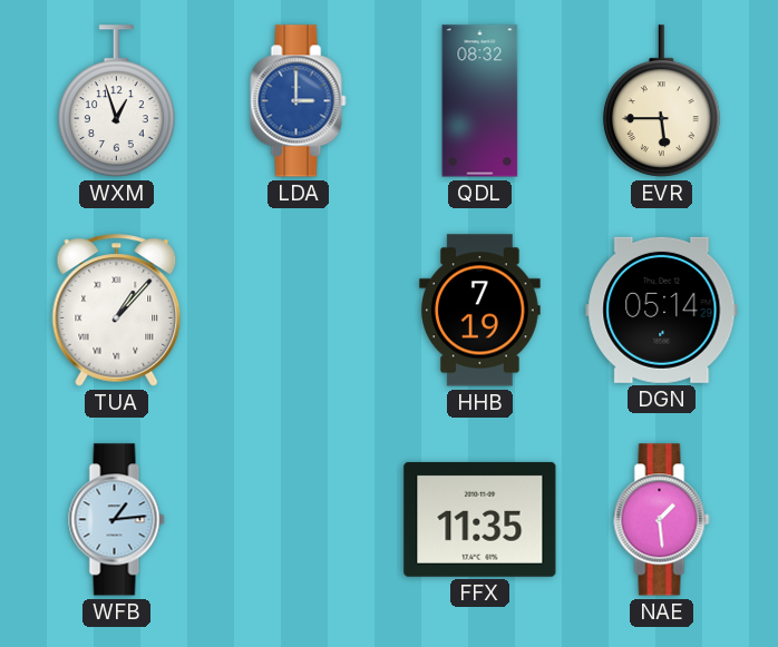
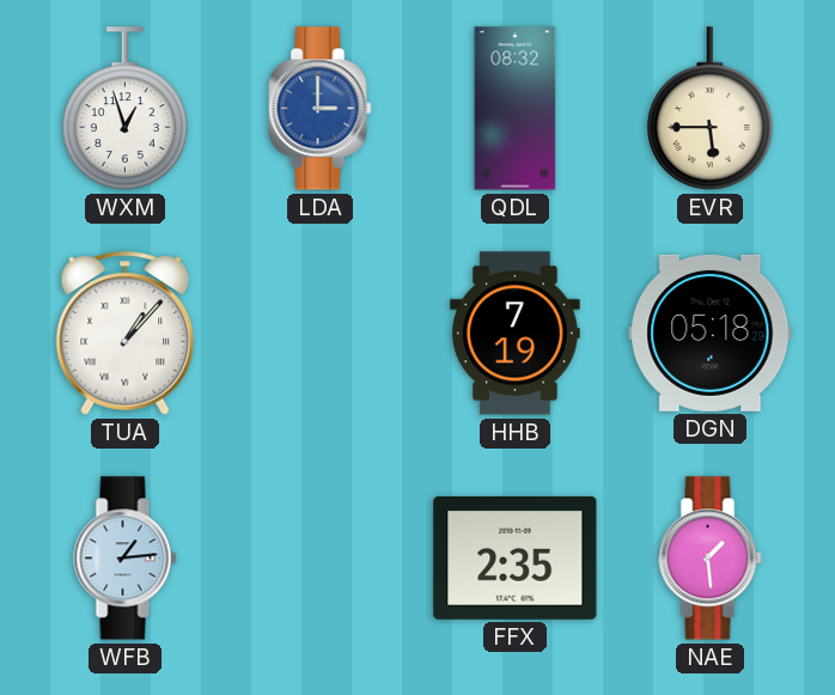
DGN: 05:14 -> 05:18
FFX: 11:35 -> 2:35
